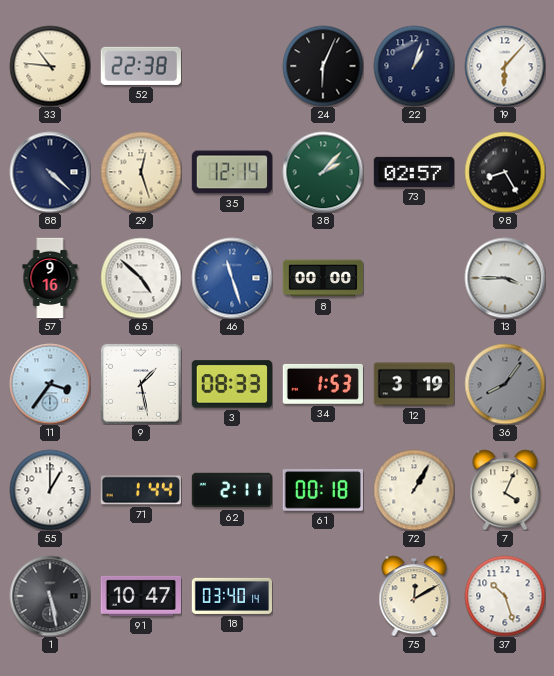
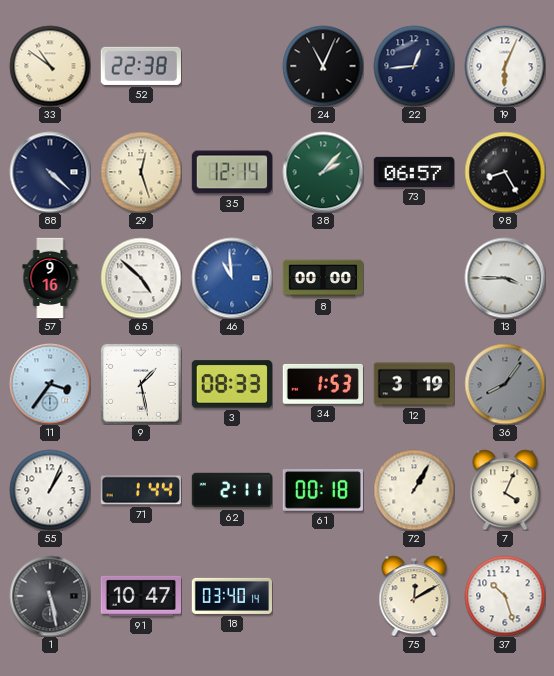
33: 10:46 -> 10:51
24: 6:04 -> 11:04
22: 1:03 -> 12:44
19: 6:07 -> 6:04
73: 02:57 -> 06:57
46: 11:27 -> 10:59
55: 1:00 -> 1:04
